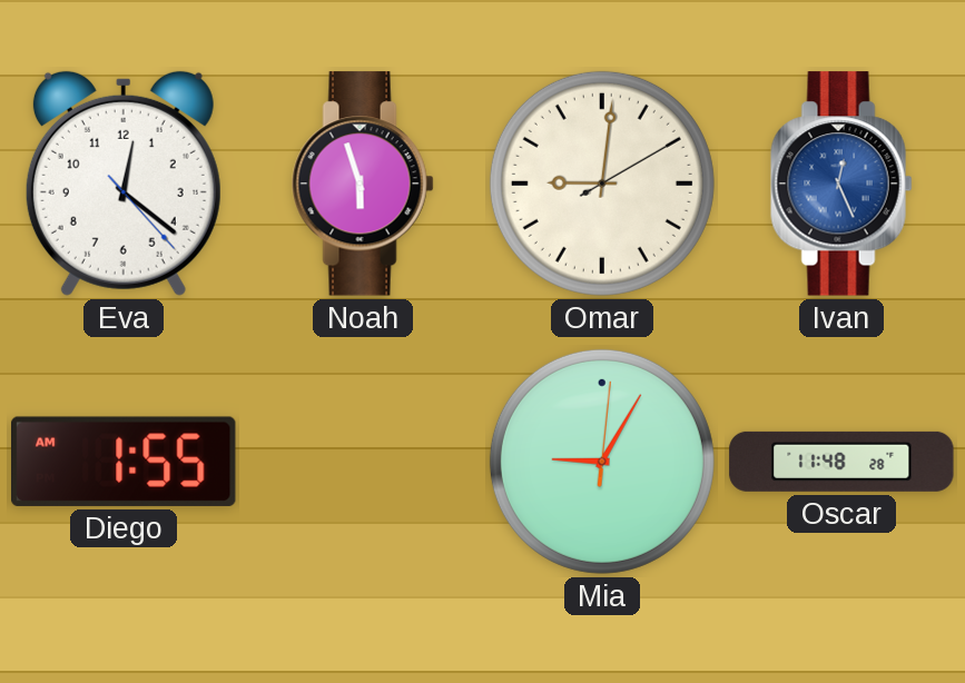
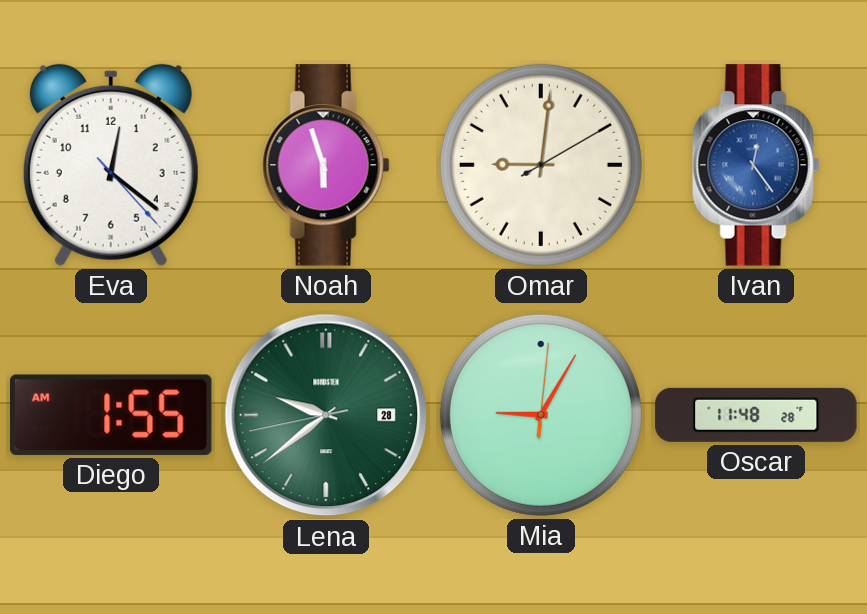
Ivan: 12:26 -> 12:24
Lena: none -> 9:38
